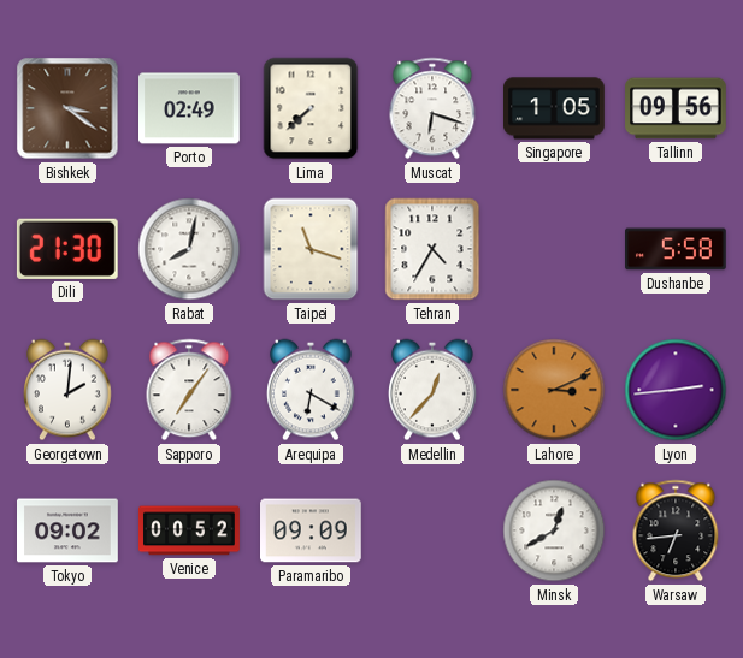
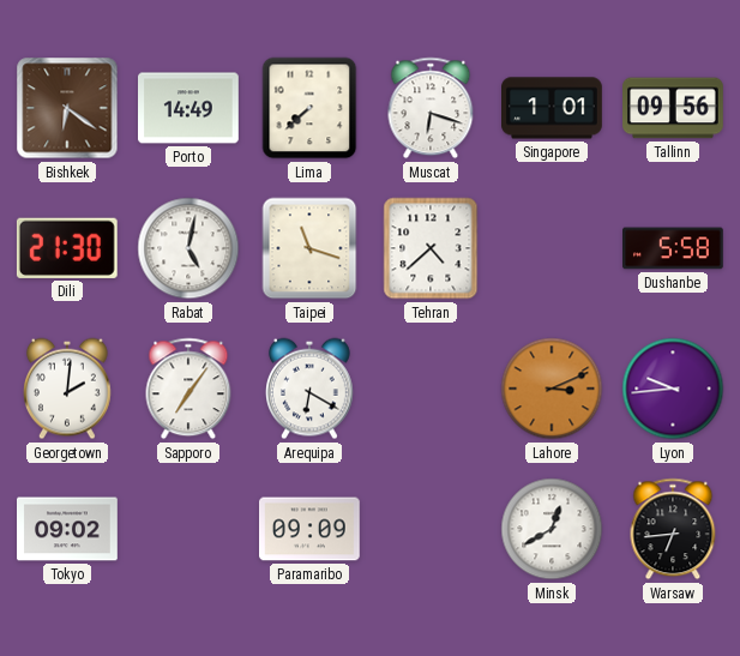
Bishkek: 3:21 -> 6:21
Porto: 02:49 -> 14:49
Singapore: 1:05 -> 1:01
Rabat: 8:02 -> 5:02
Tehran: 4:35 -> 4:38
Medellin: 12:37 -> none
Lyon: 2:44 -> 9:44
Venice: 00:52 -> none
